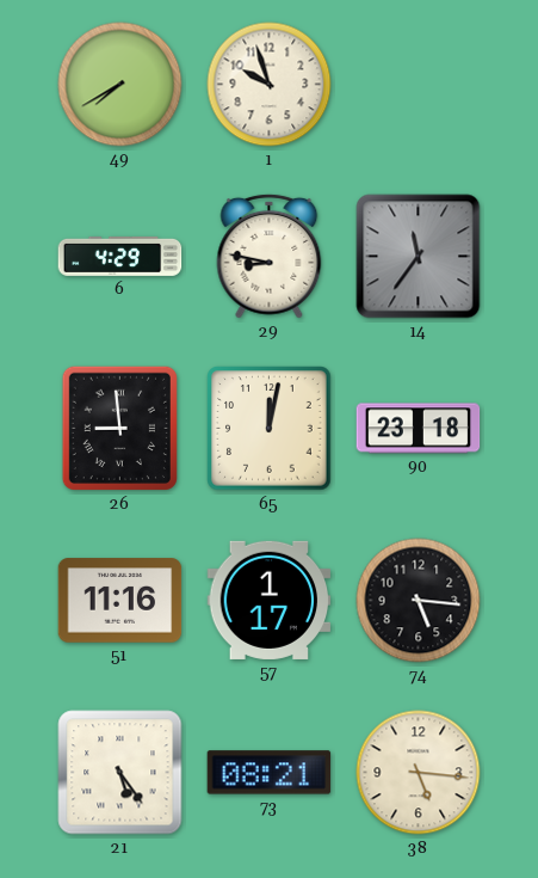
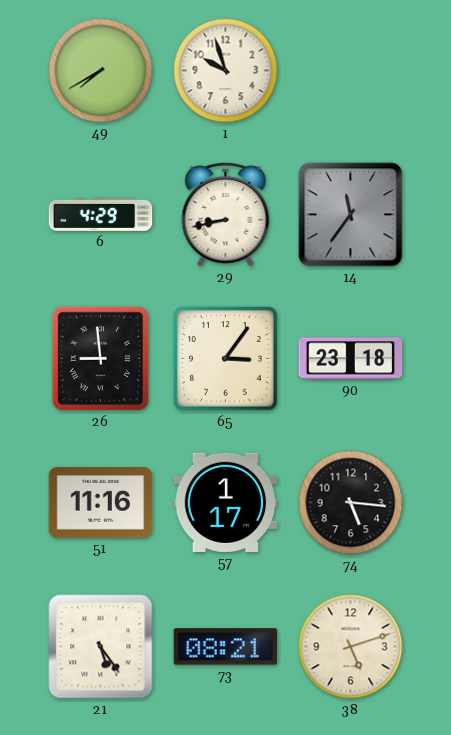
29: 8:47 -> 8:43
65: 12:02 -> 3:06
38: 5:16 -> 5:12
